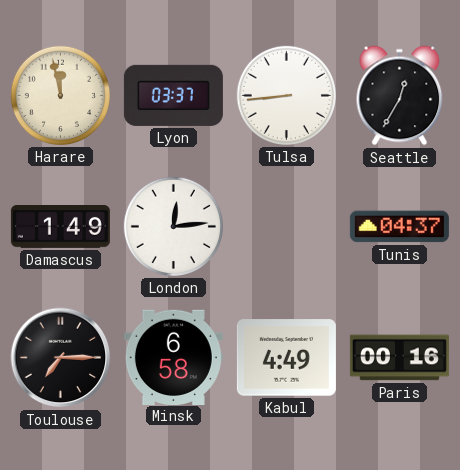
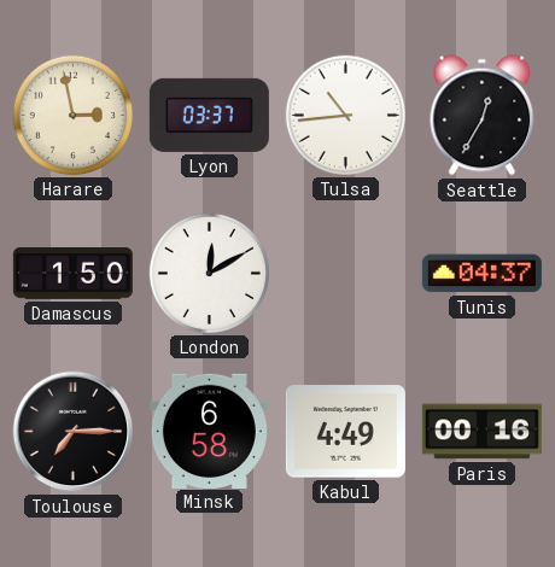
Harare: 11:58 -> 2:58
Tulsa: 8:44 -> 10:44
Damascus: 1:49 -> 1:50
London: 12:14 -> 12:10
